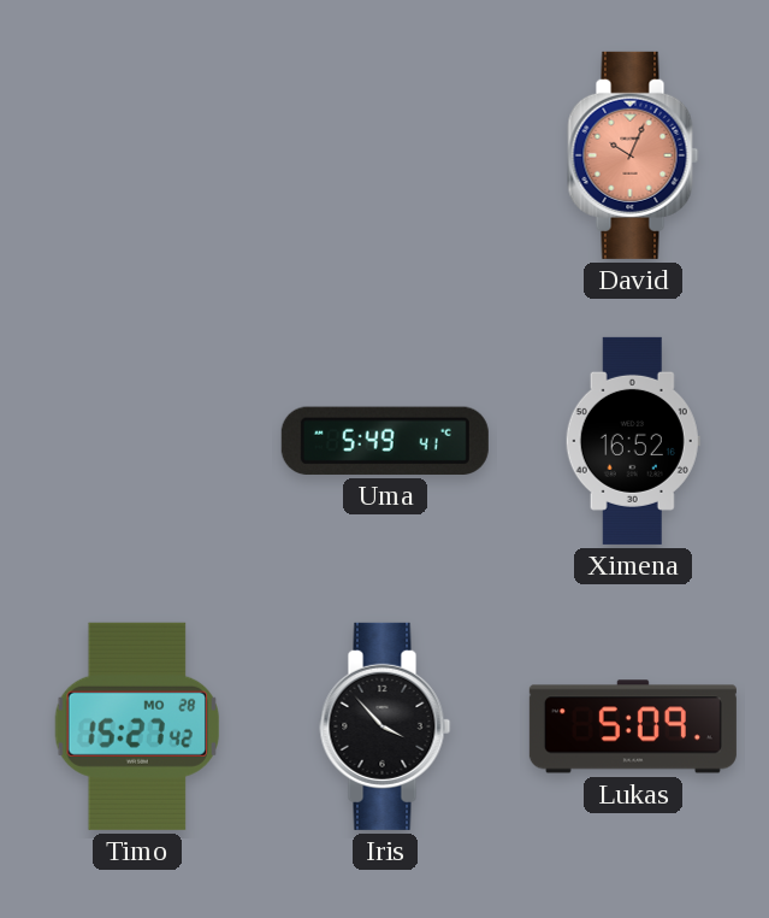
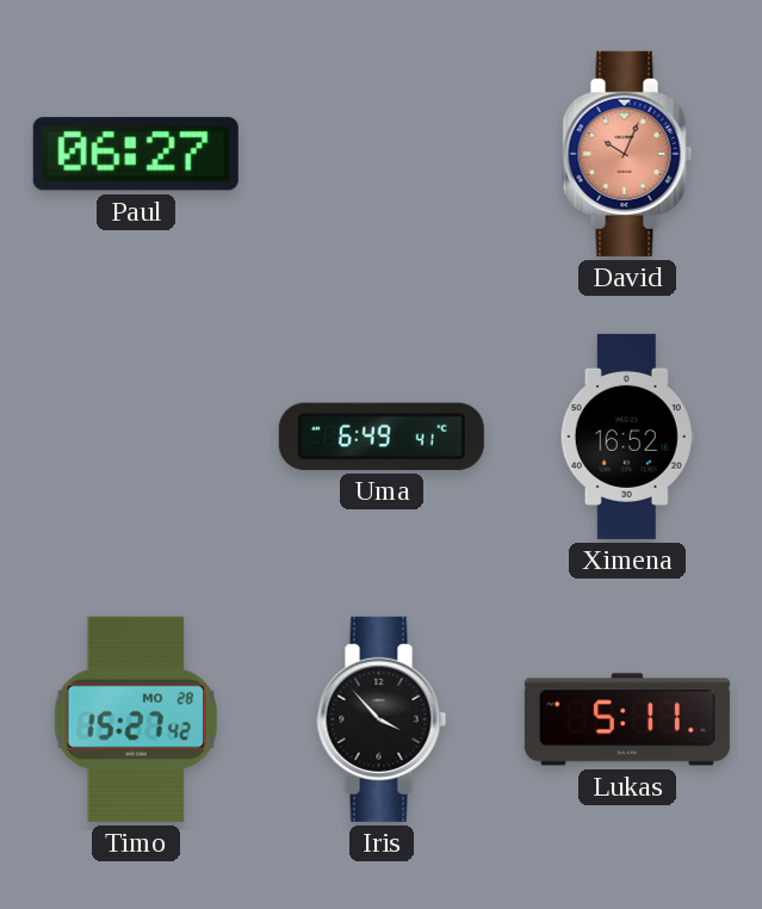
Paul: none -> 06:27
Uma: 5:49 -> 6:49
Lukas: 5:09 -> 5:11
